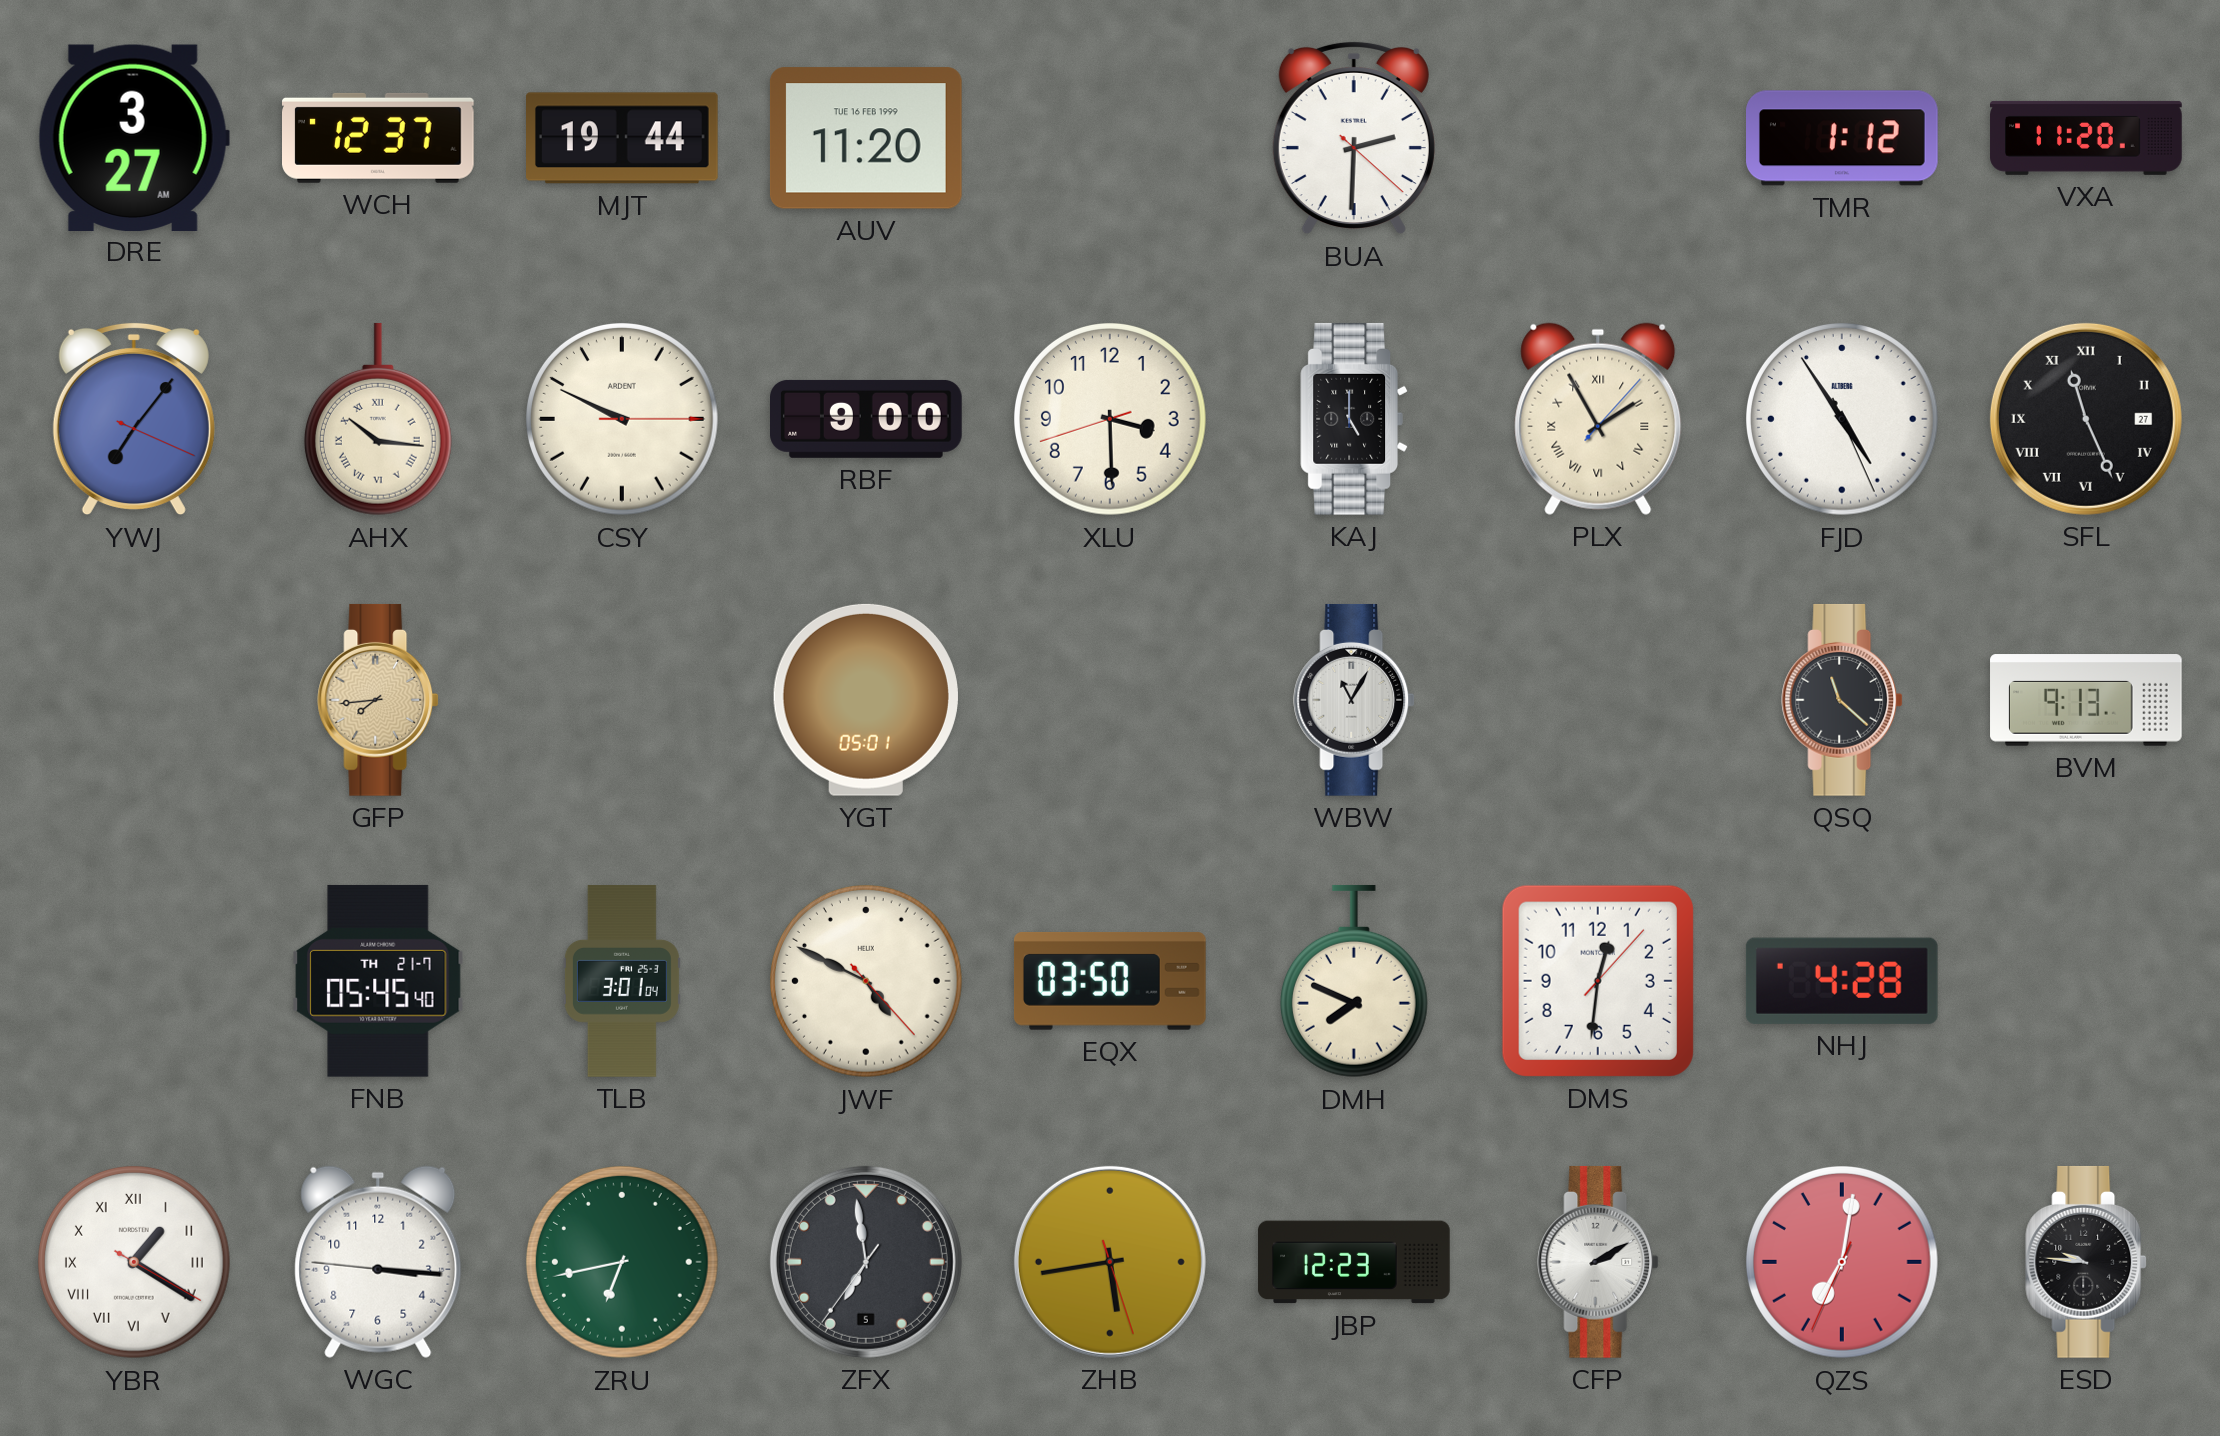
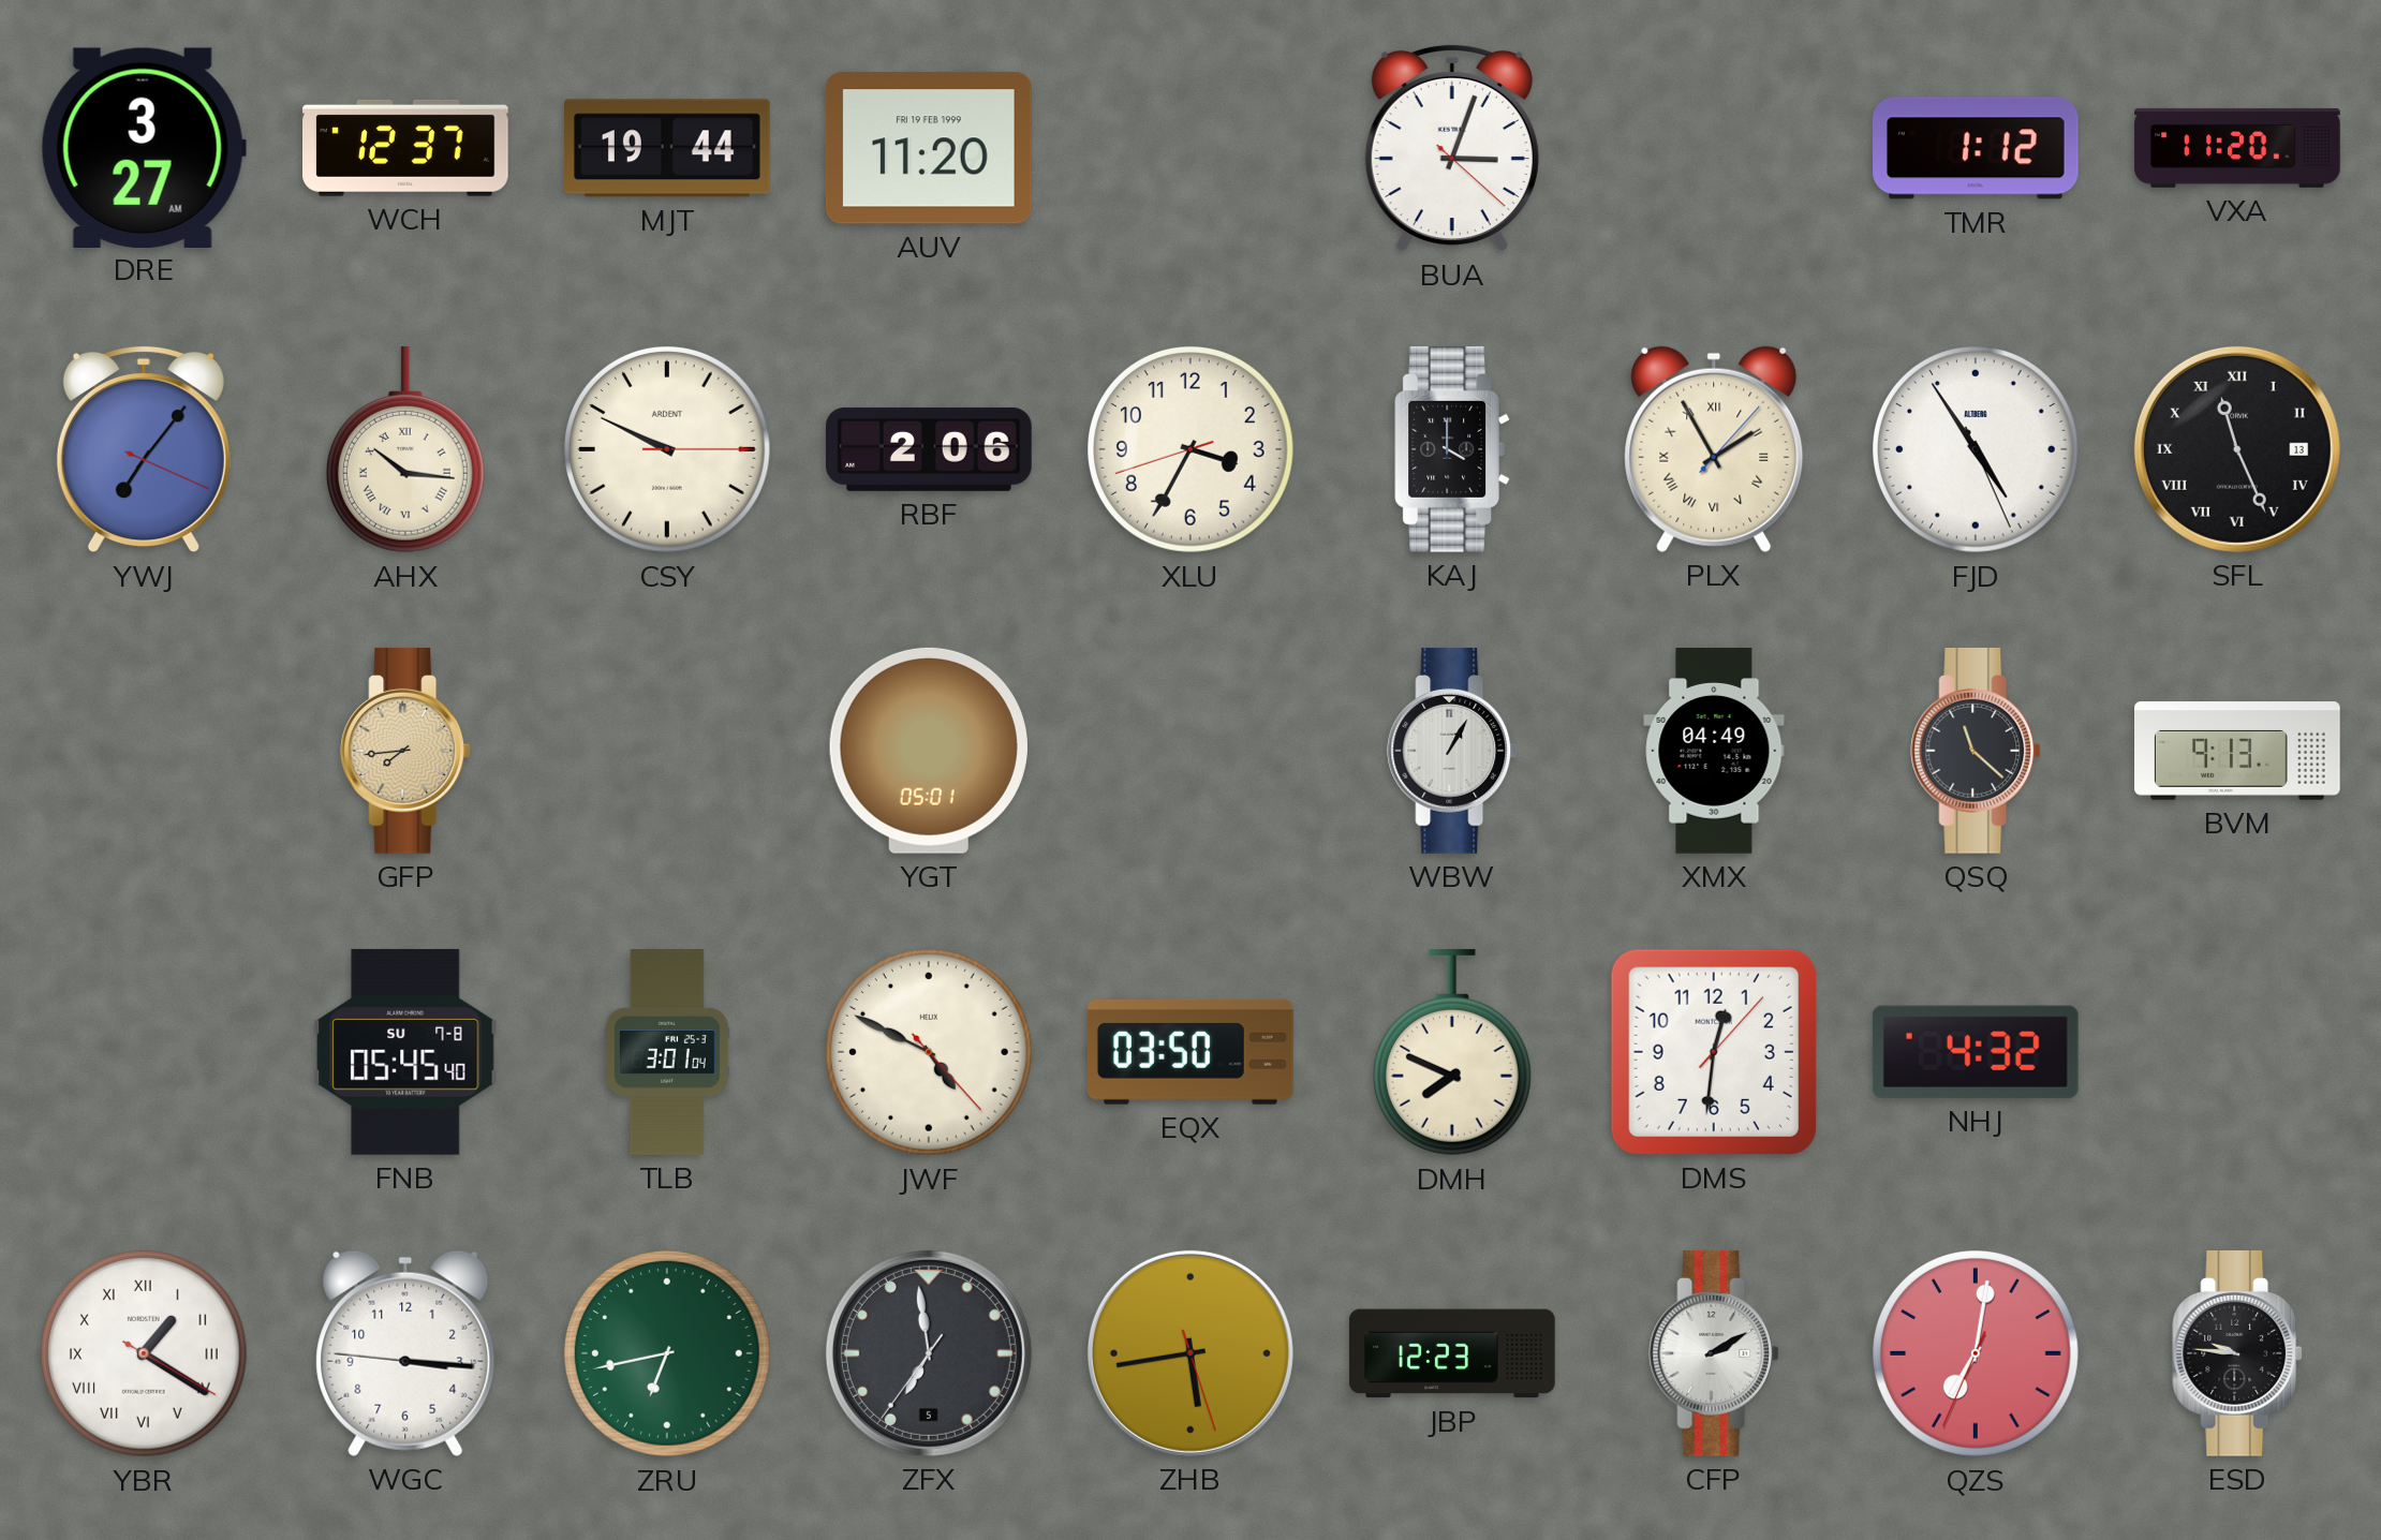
AUV date: TUE 16 FEB 1999 -> FRI 19 FEB 1999
BUA: 2:30 -> 3:03
RBF: 9:00 -> 2:06
XLU: 3:29 -> 3:34
KAJ: 5:00 -> 4:00
SFL date: 27 -> 13
WBW: 11:05 -> 1:05
XMX: none -> 04:49
FNB date: TH 21-7 -> SU 7-8
NHJ: 4:28 -> 4:32
